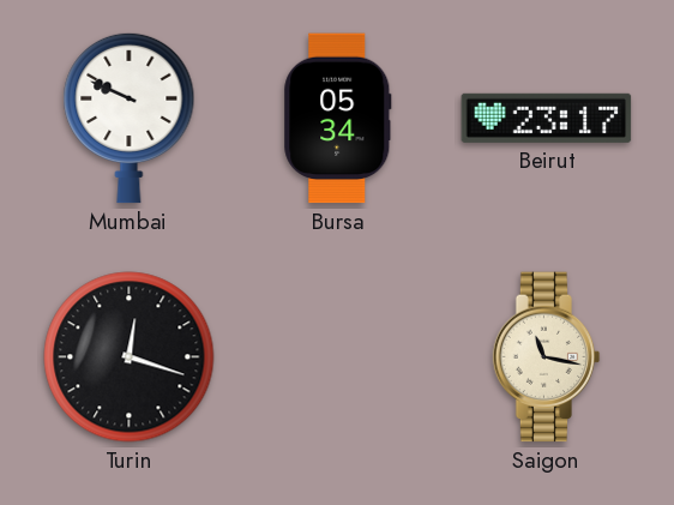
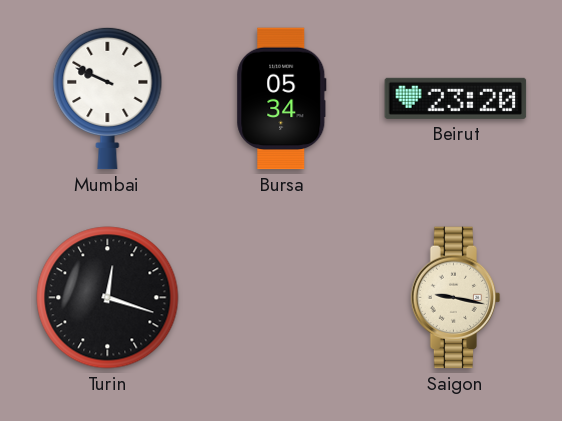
Beirut: 23:17 -> 23:20
Saigon: 11:17 -> 9:17
